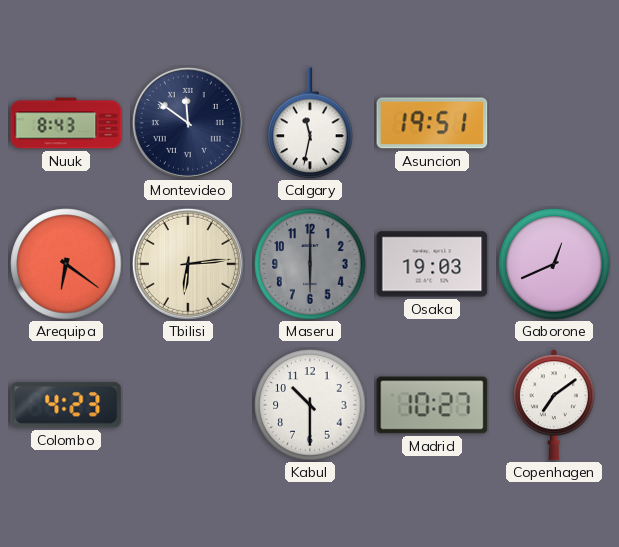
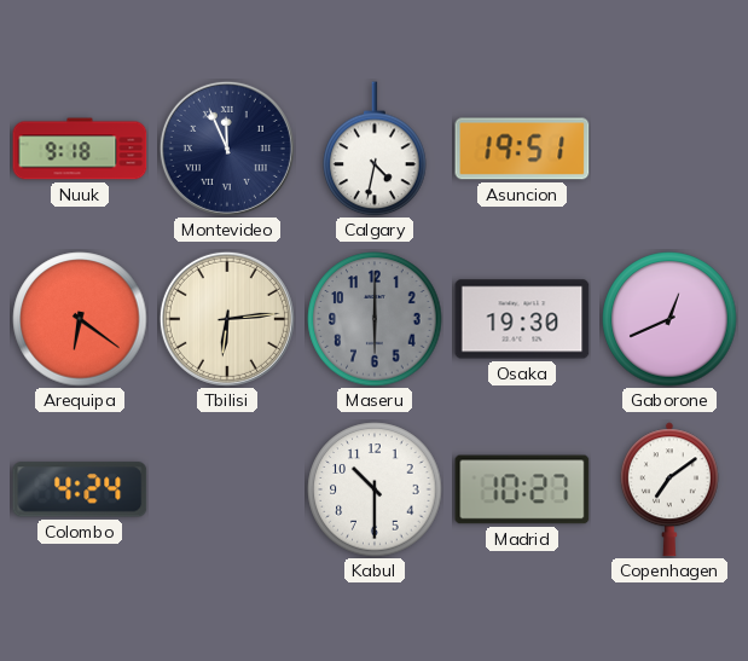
Nuuk: 8:43 -> 9:18
Montevideo: 11:51 -> 11:56
Calgary: 11:32 -> 4:32
Osaka: 19:03 -> 19:30
Colombo: 4:23 -> 4:24
